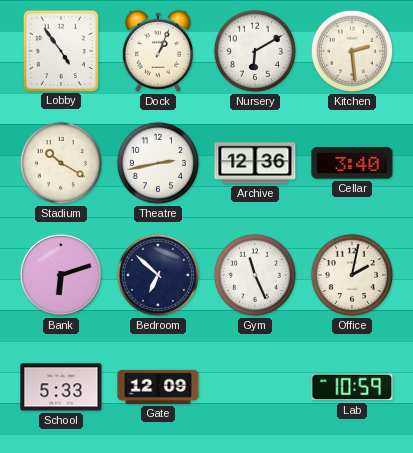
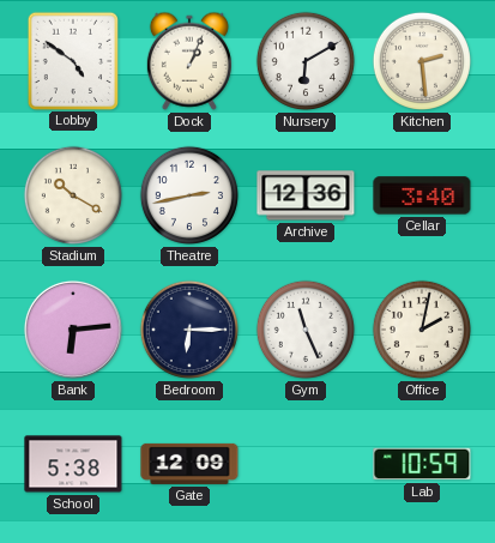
Lobby: 4:54 -> 4:51
Bank: 6:12 -> 6:14
Bedroom: 6:52 -> 6:15
School: 5:33 -> 5:38
